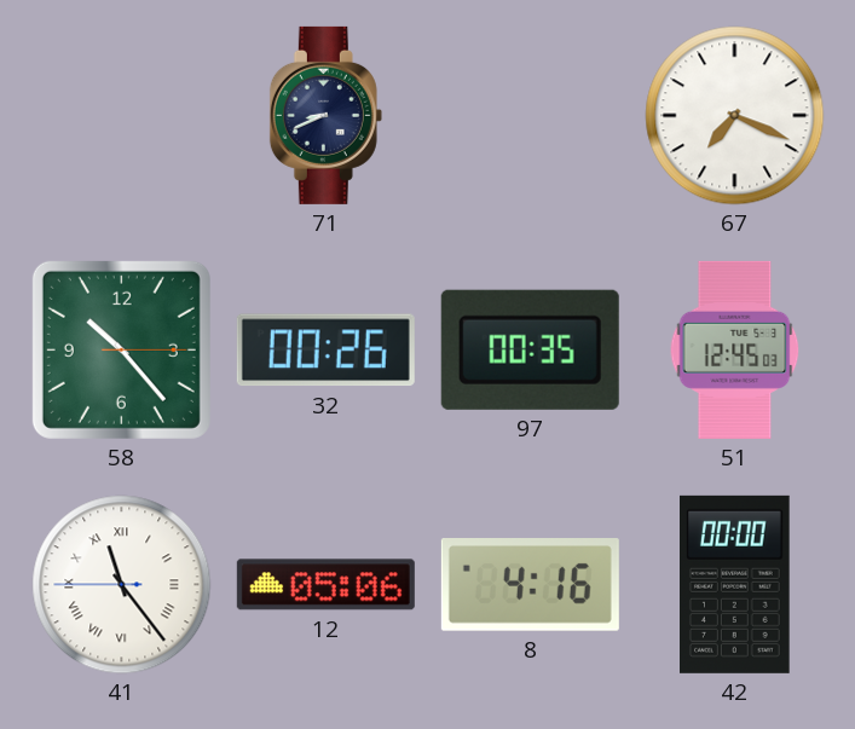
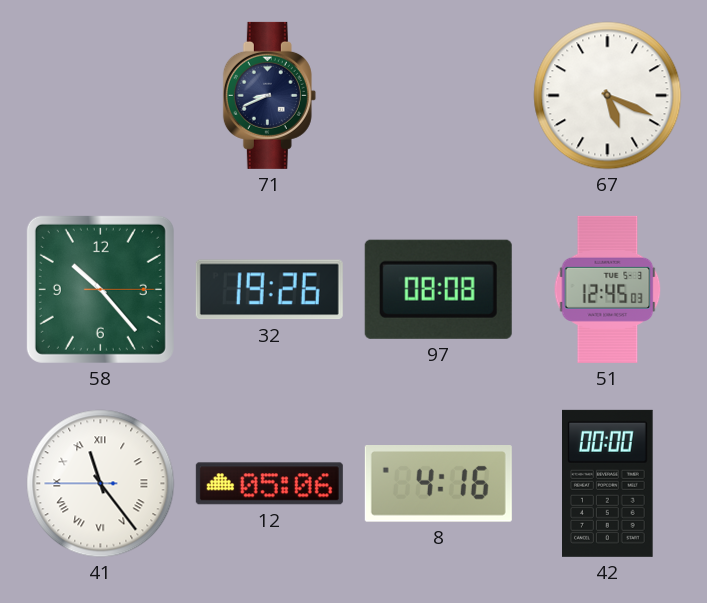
67: 7:19 -> 5:19
32: 00:26 -> 19:26
97: 00:35 -> 08:08
